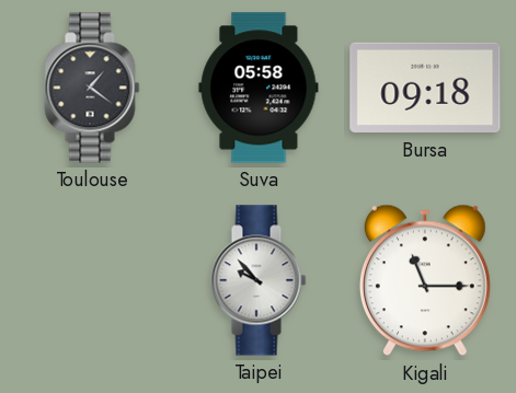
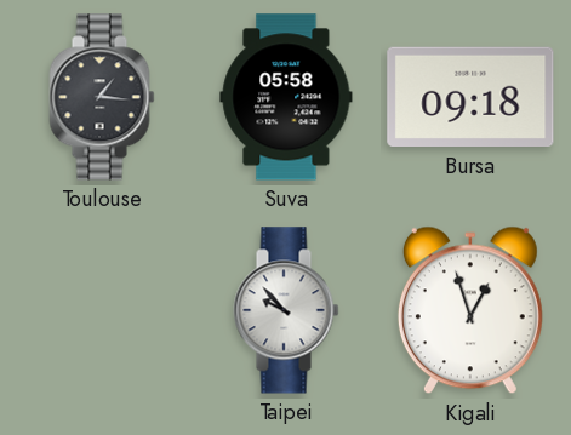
Toulouse: 1:21 -> 1:16
Kigali: 11:15 -> 12:57
